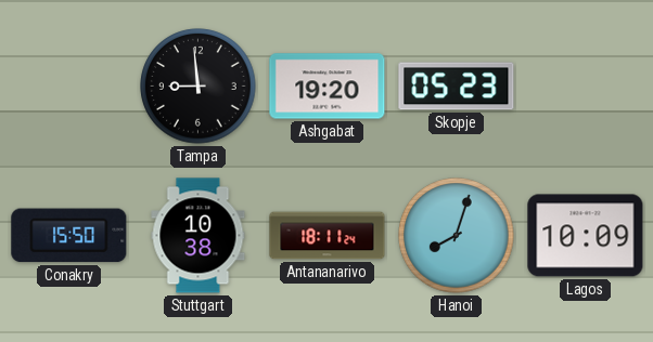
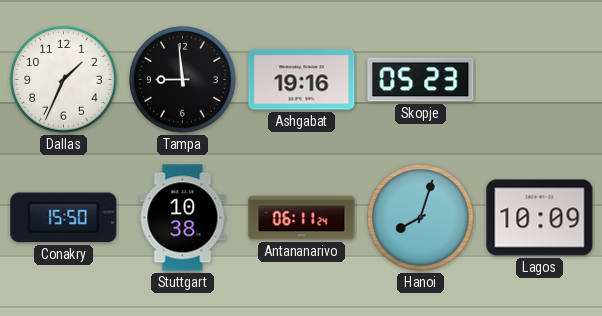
Dallas: none -> 1:34
Ashgabat: 19:20 -> 19:16
Antananarivo: 18:11 -> 06:11
